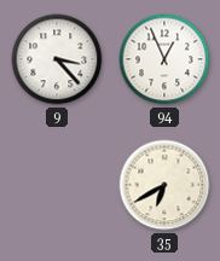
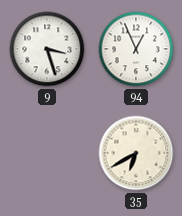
9: 3:23 -> 3:27
